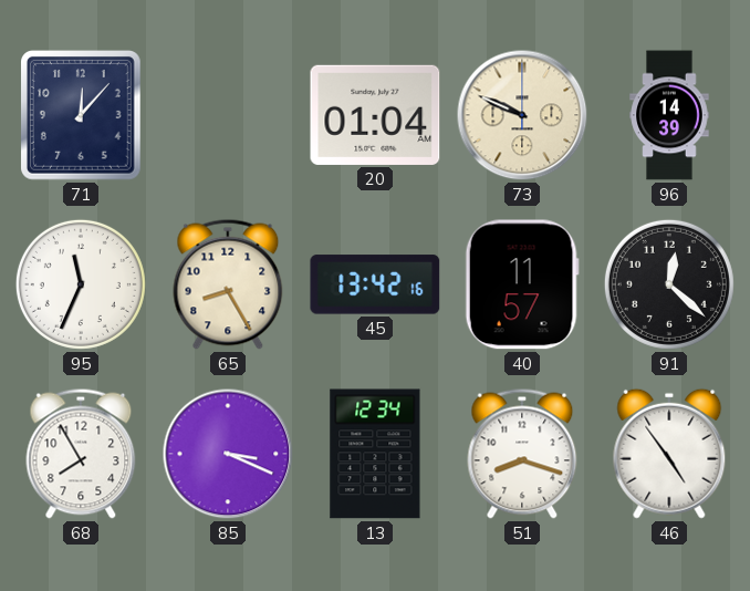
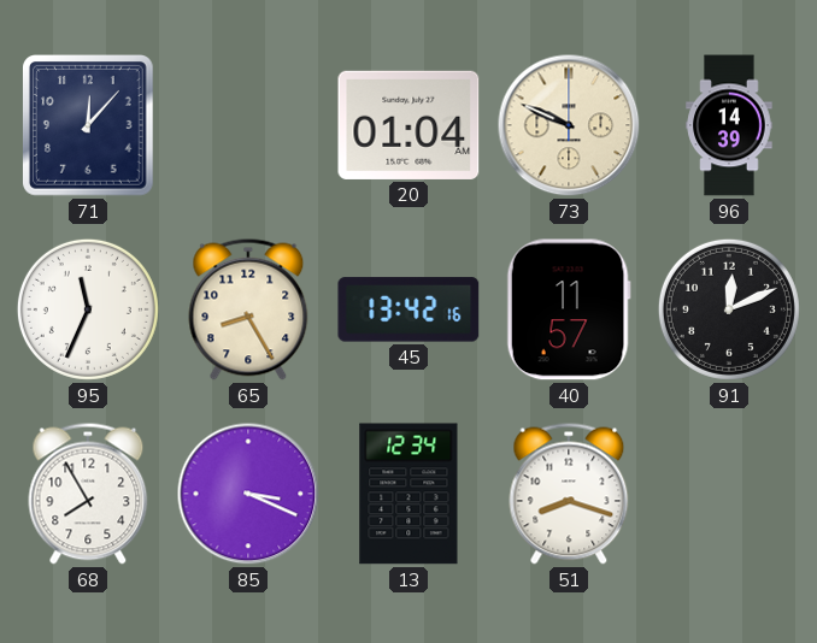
91: 12:22 -> 12:11
46: 4:54 -> none
